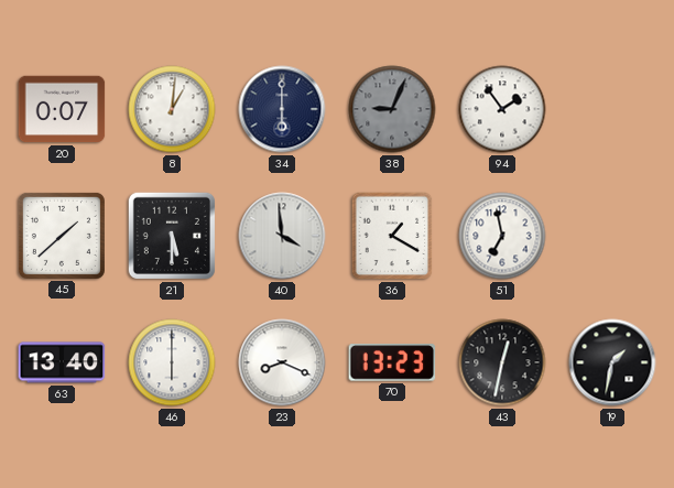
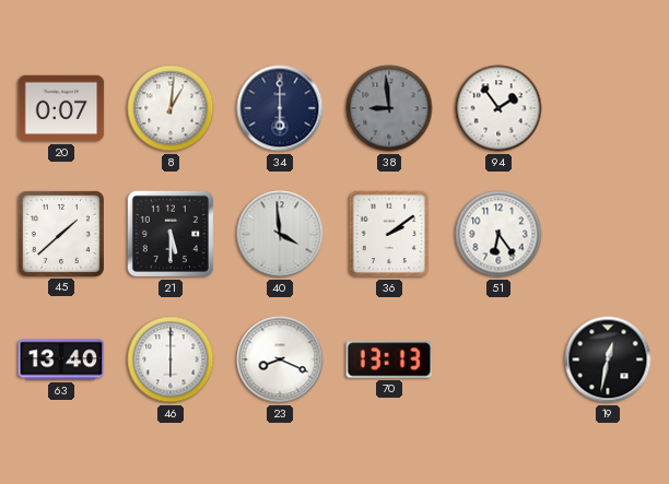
38: 9:04 -> 8:59
36: 1:20 -> 2:09
51: 6:58 -> 6:24
70: 13:23 -> 13:13
43: 12:32 -> none
19: 1:32 -> 12:32
